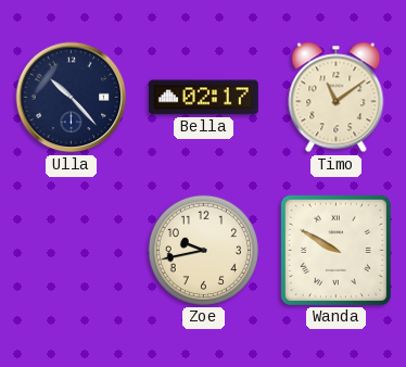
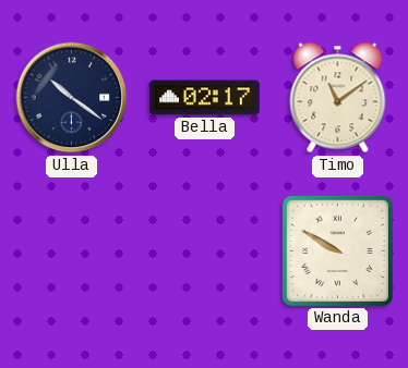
Ulla: 10:23 -> 10:21
Zoe: 9:43 -> none
